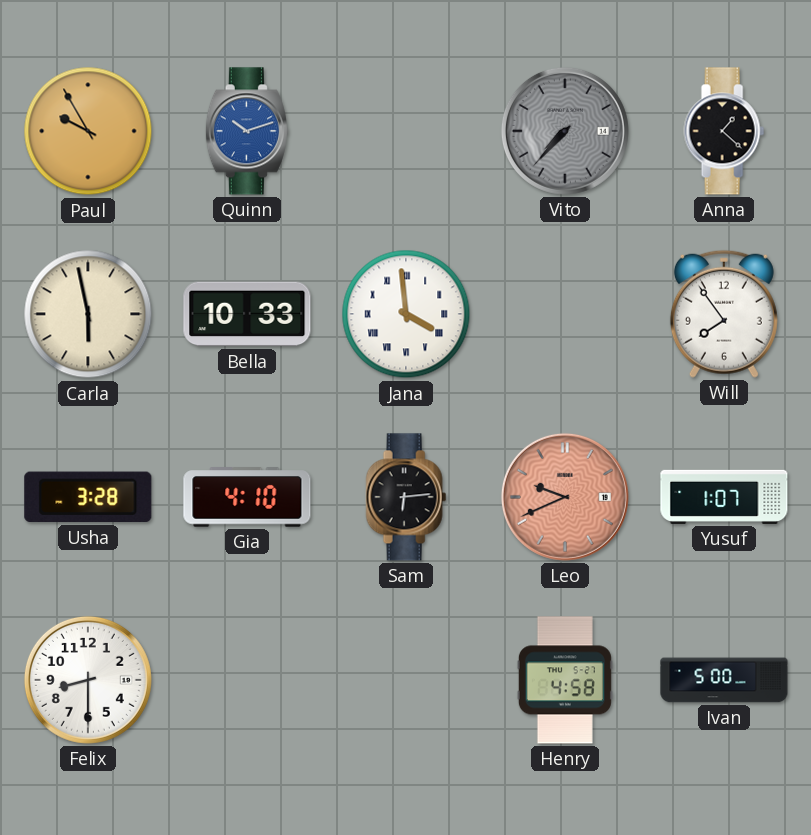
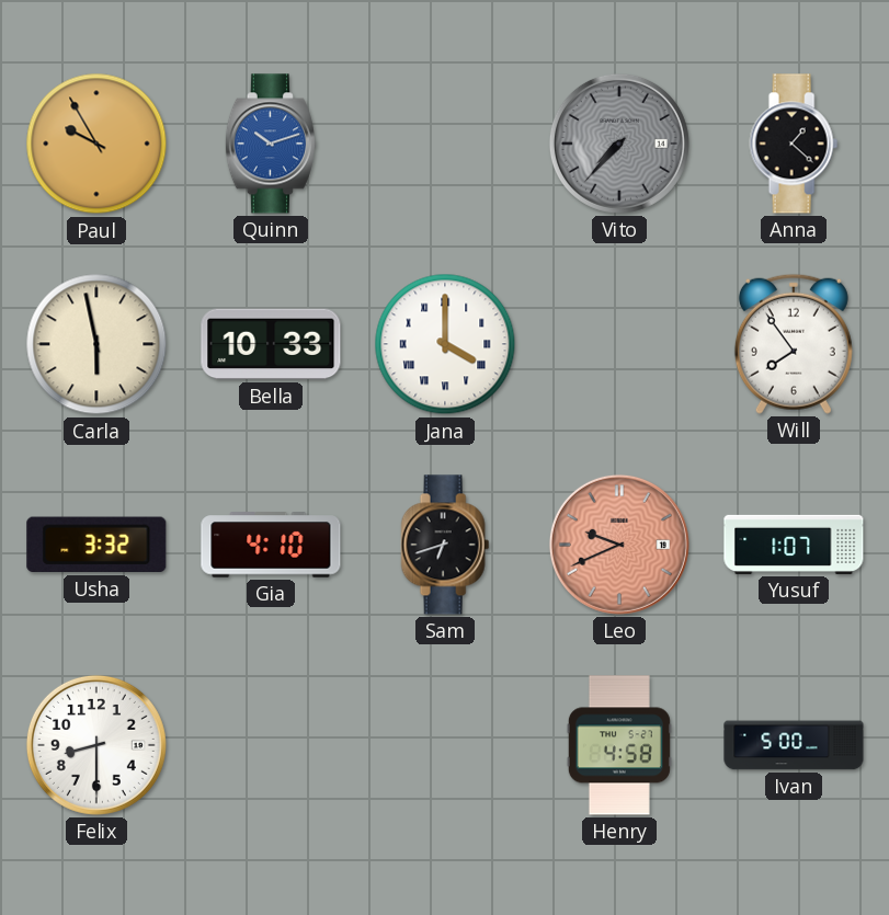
Jana: 3:59 -> 4:00
Usha: 3:28 -> 3:32
Sam: 6:14 -> 6:42
